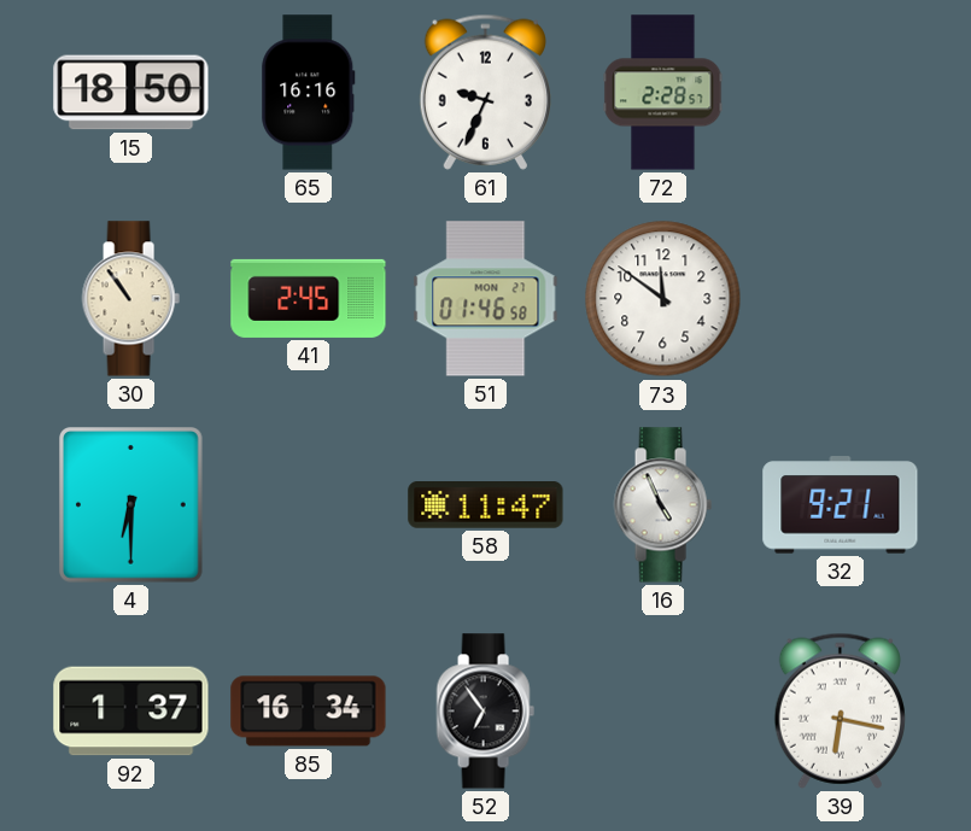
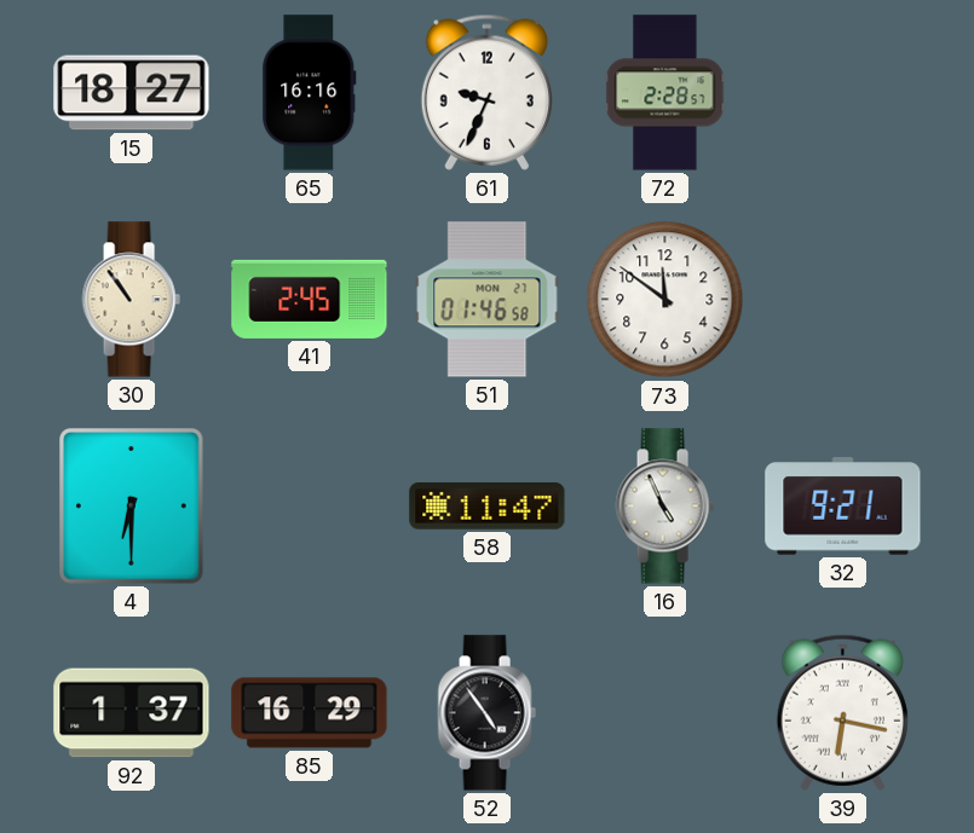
15: 18:50 -> 18:27
85: 16:34 -> 16:29
52: 6:54 -> 4:54
